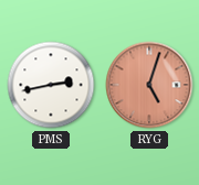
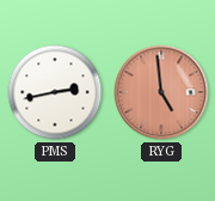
RYG: 5:03 -> 4:59
